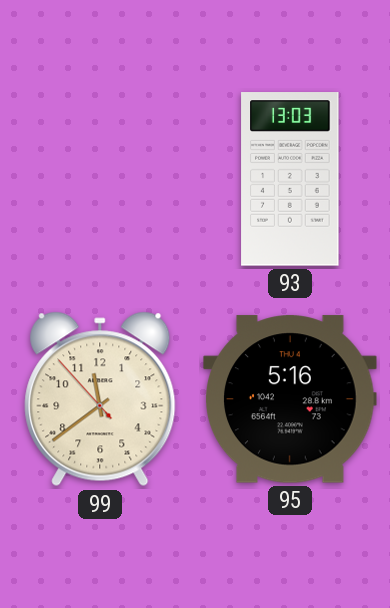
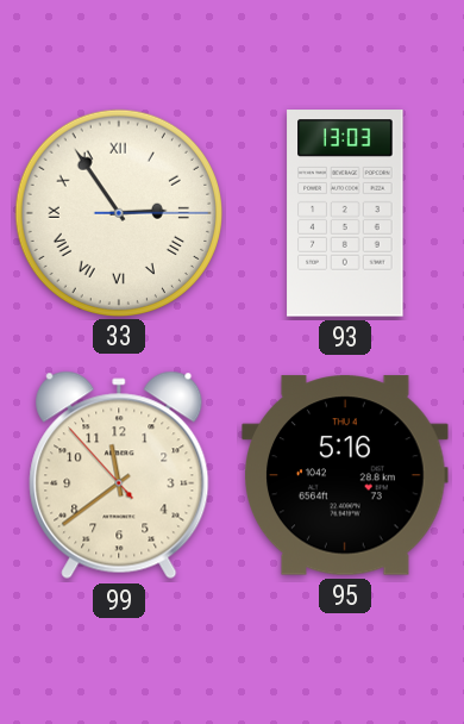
33: none -> 2:54
